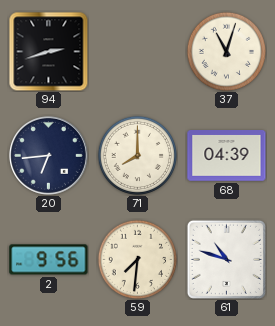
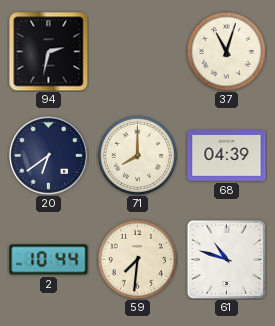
94: 2:42 -> 2:32
20: 6:44 -> 6:39
2: 9:56 -> 10:44
